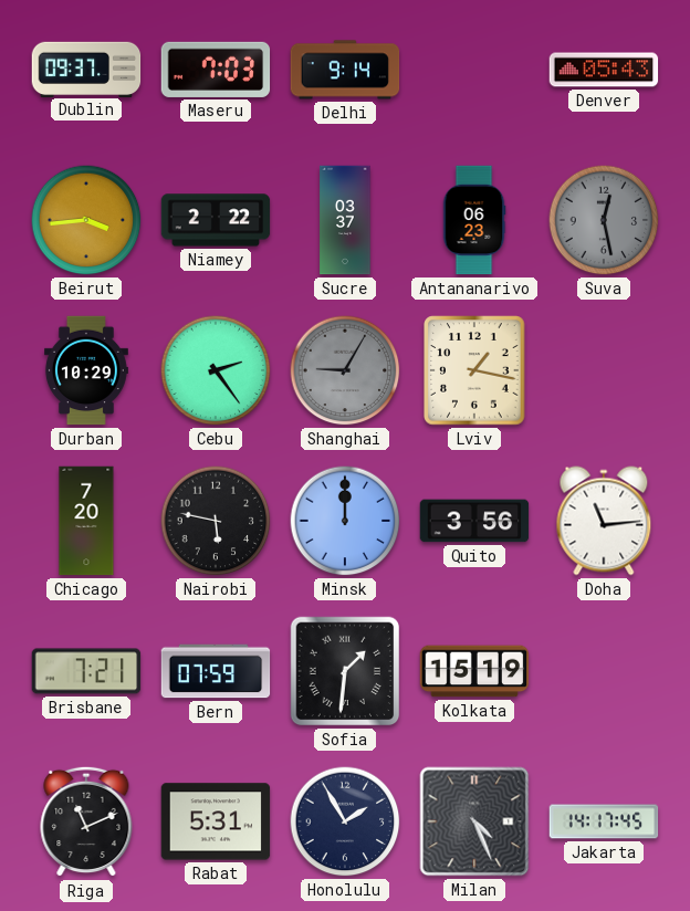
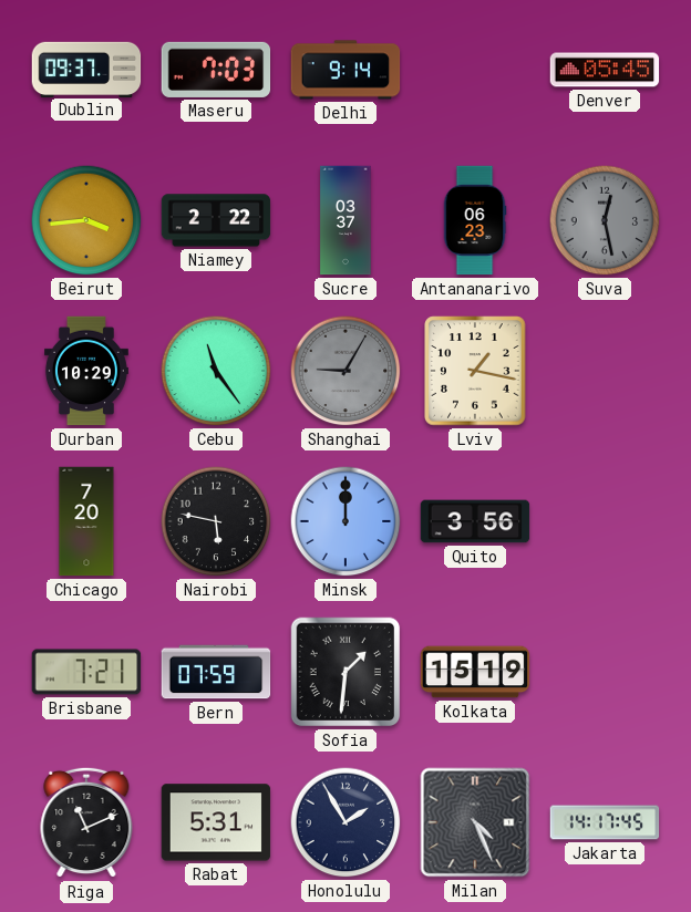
Denver: 05:43 -> 05:45
Cebu: 2:24 -> 11:24
Doha: 11:14 -> none
